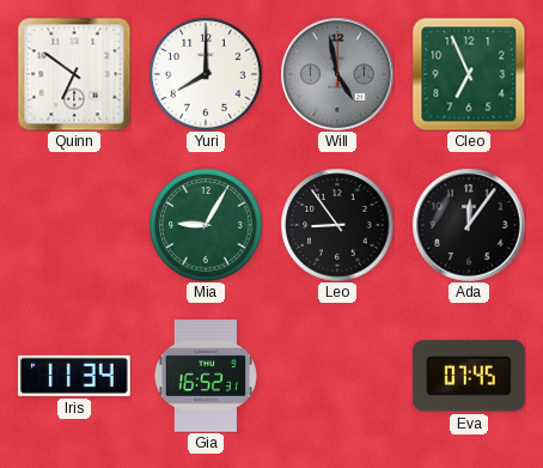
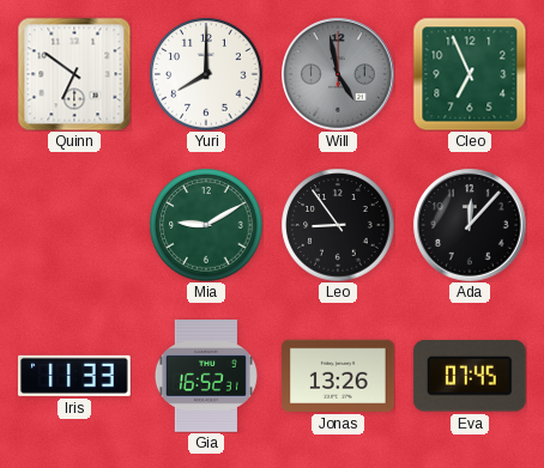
Mia: 9:05 -> 9:10
Ada: 12:06 -> 12:07
Iris: 11:34 -> 11:33
Jonas: none -> 13:26
